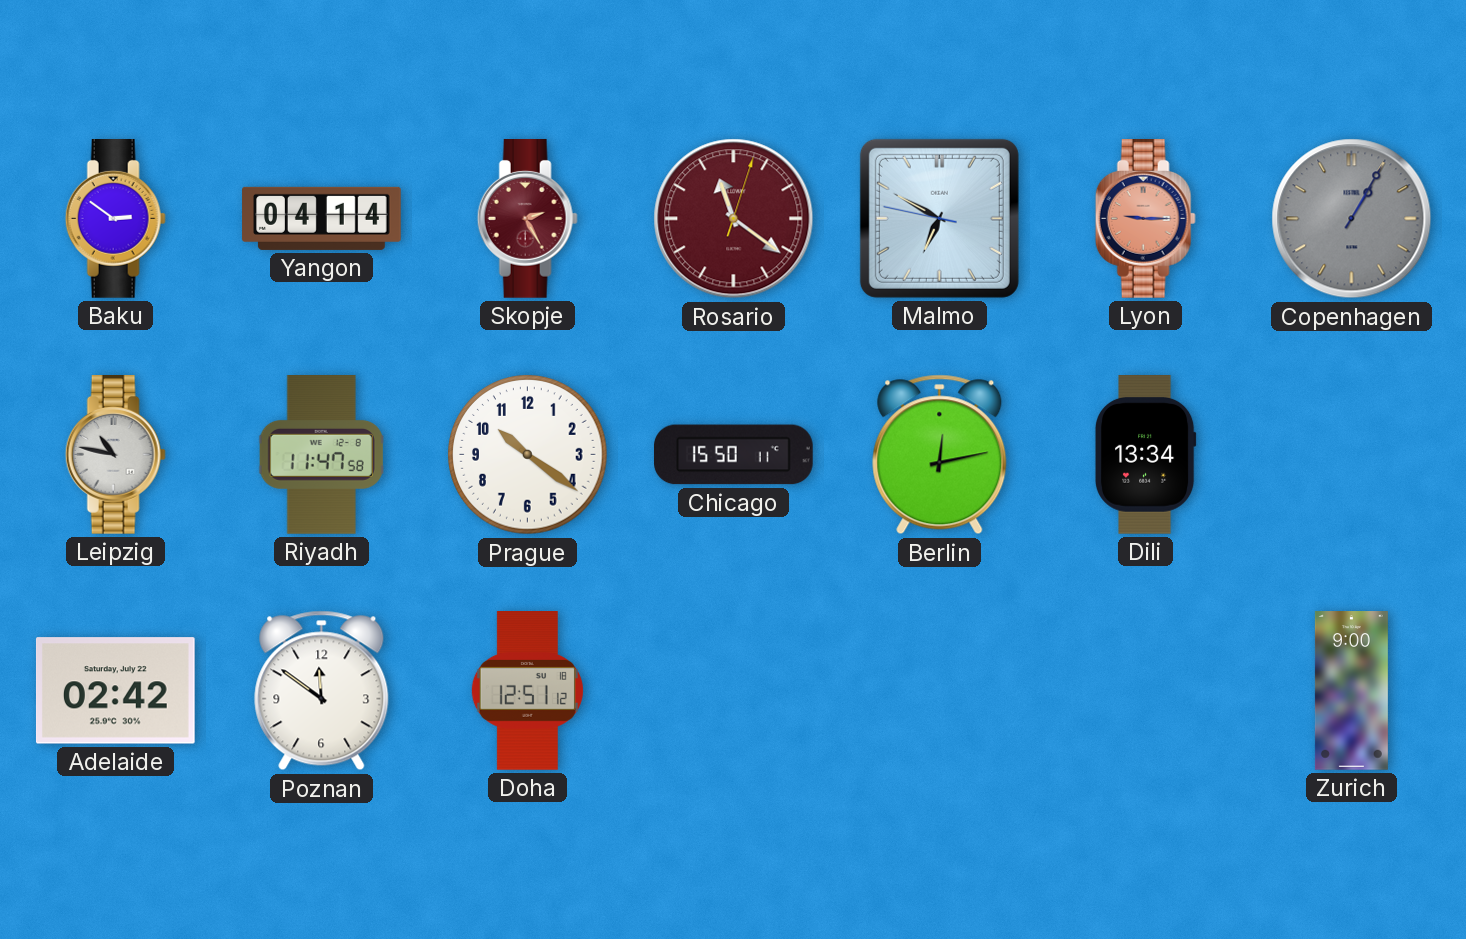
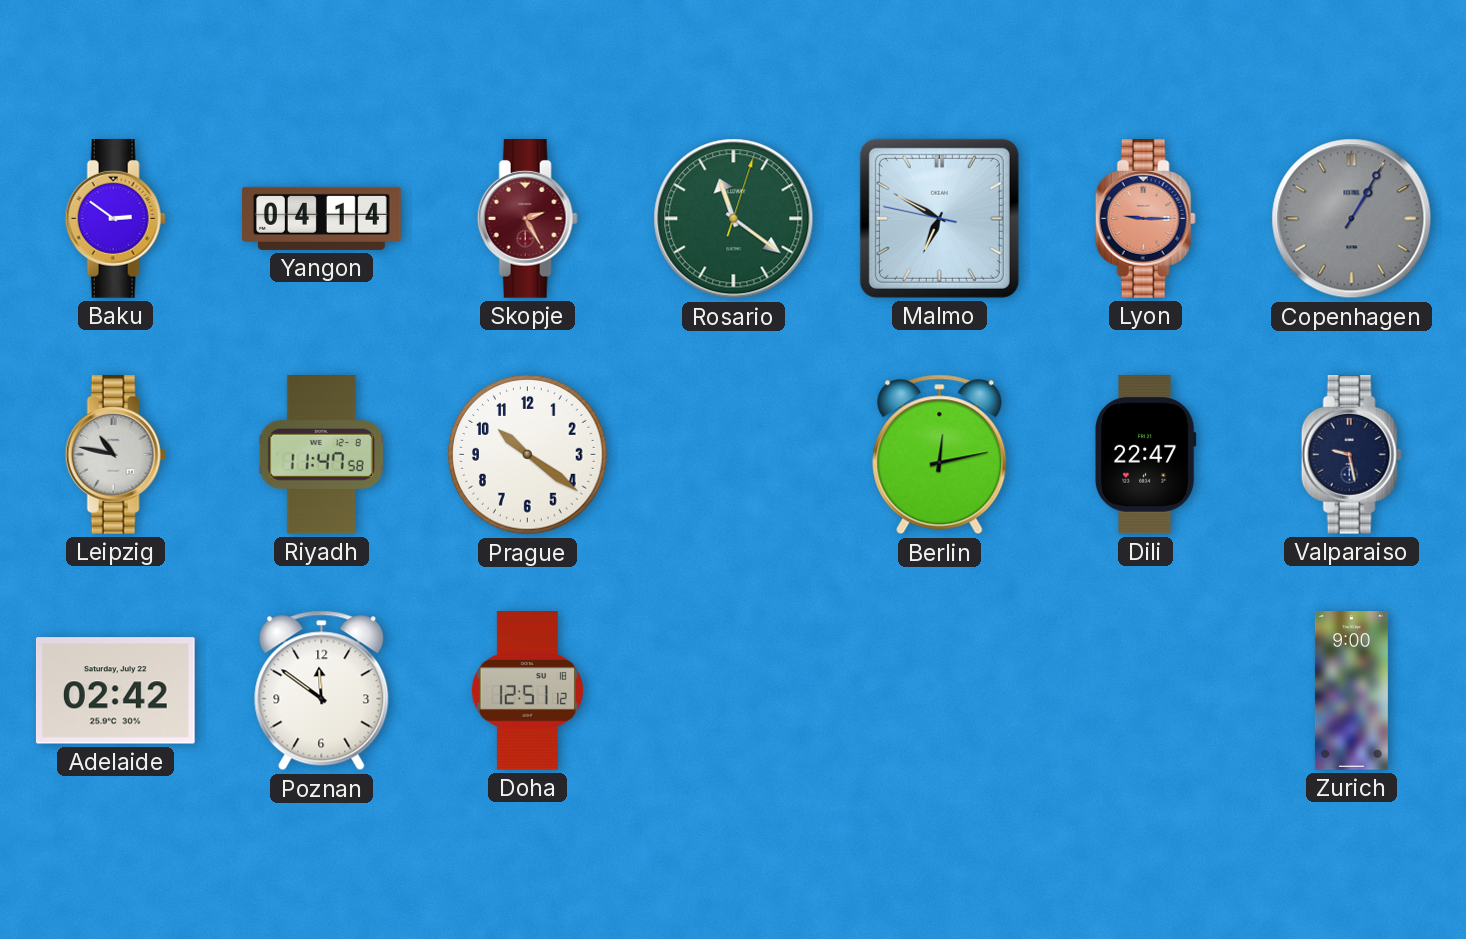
Rosario dial: burgundy -> green
Chicago: 15:50 -> none
Dili: 13:34 -> 22:47
Valparaiso: none -> 9:28
